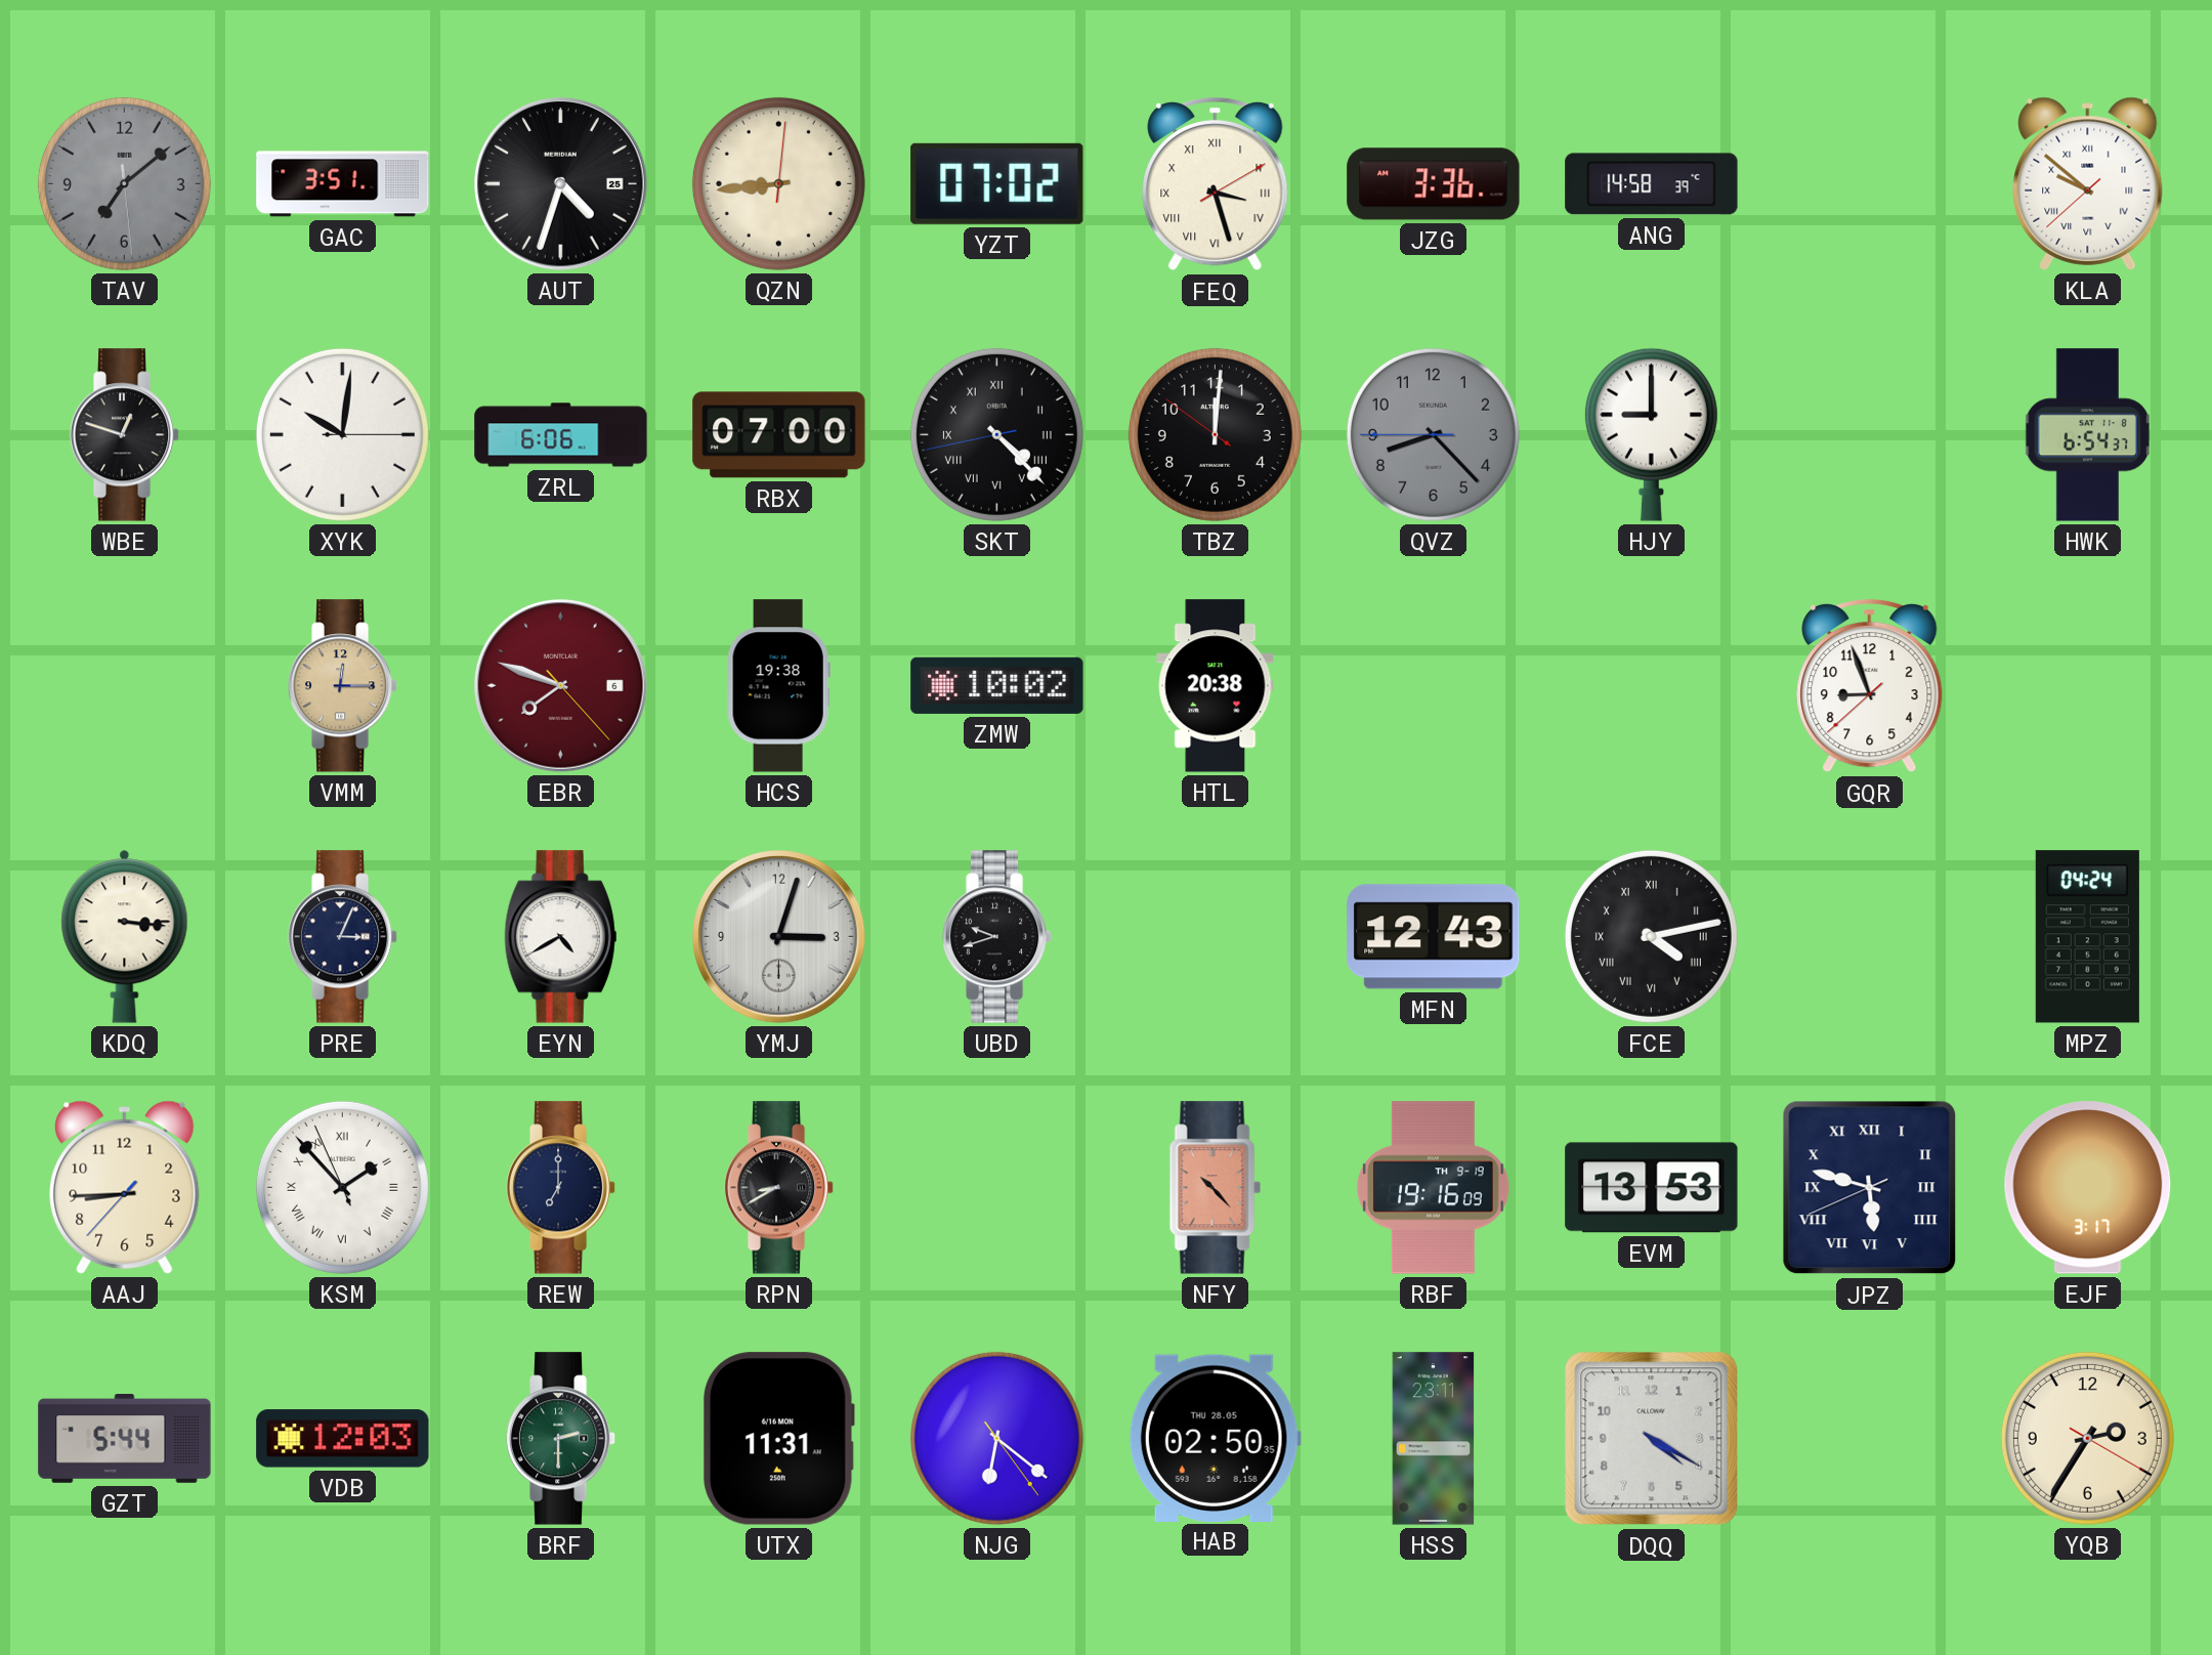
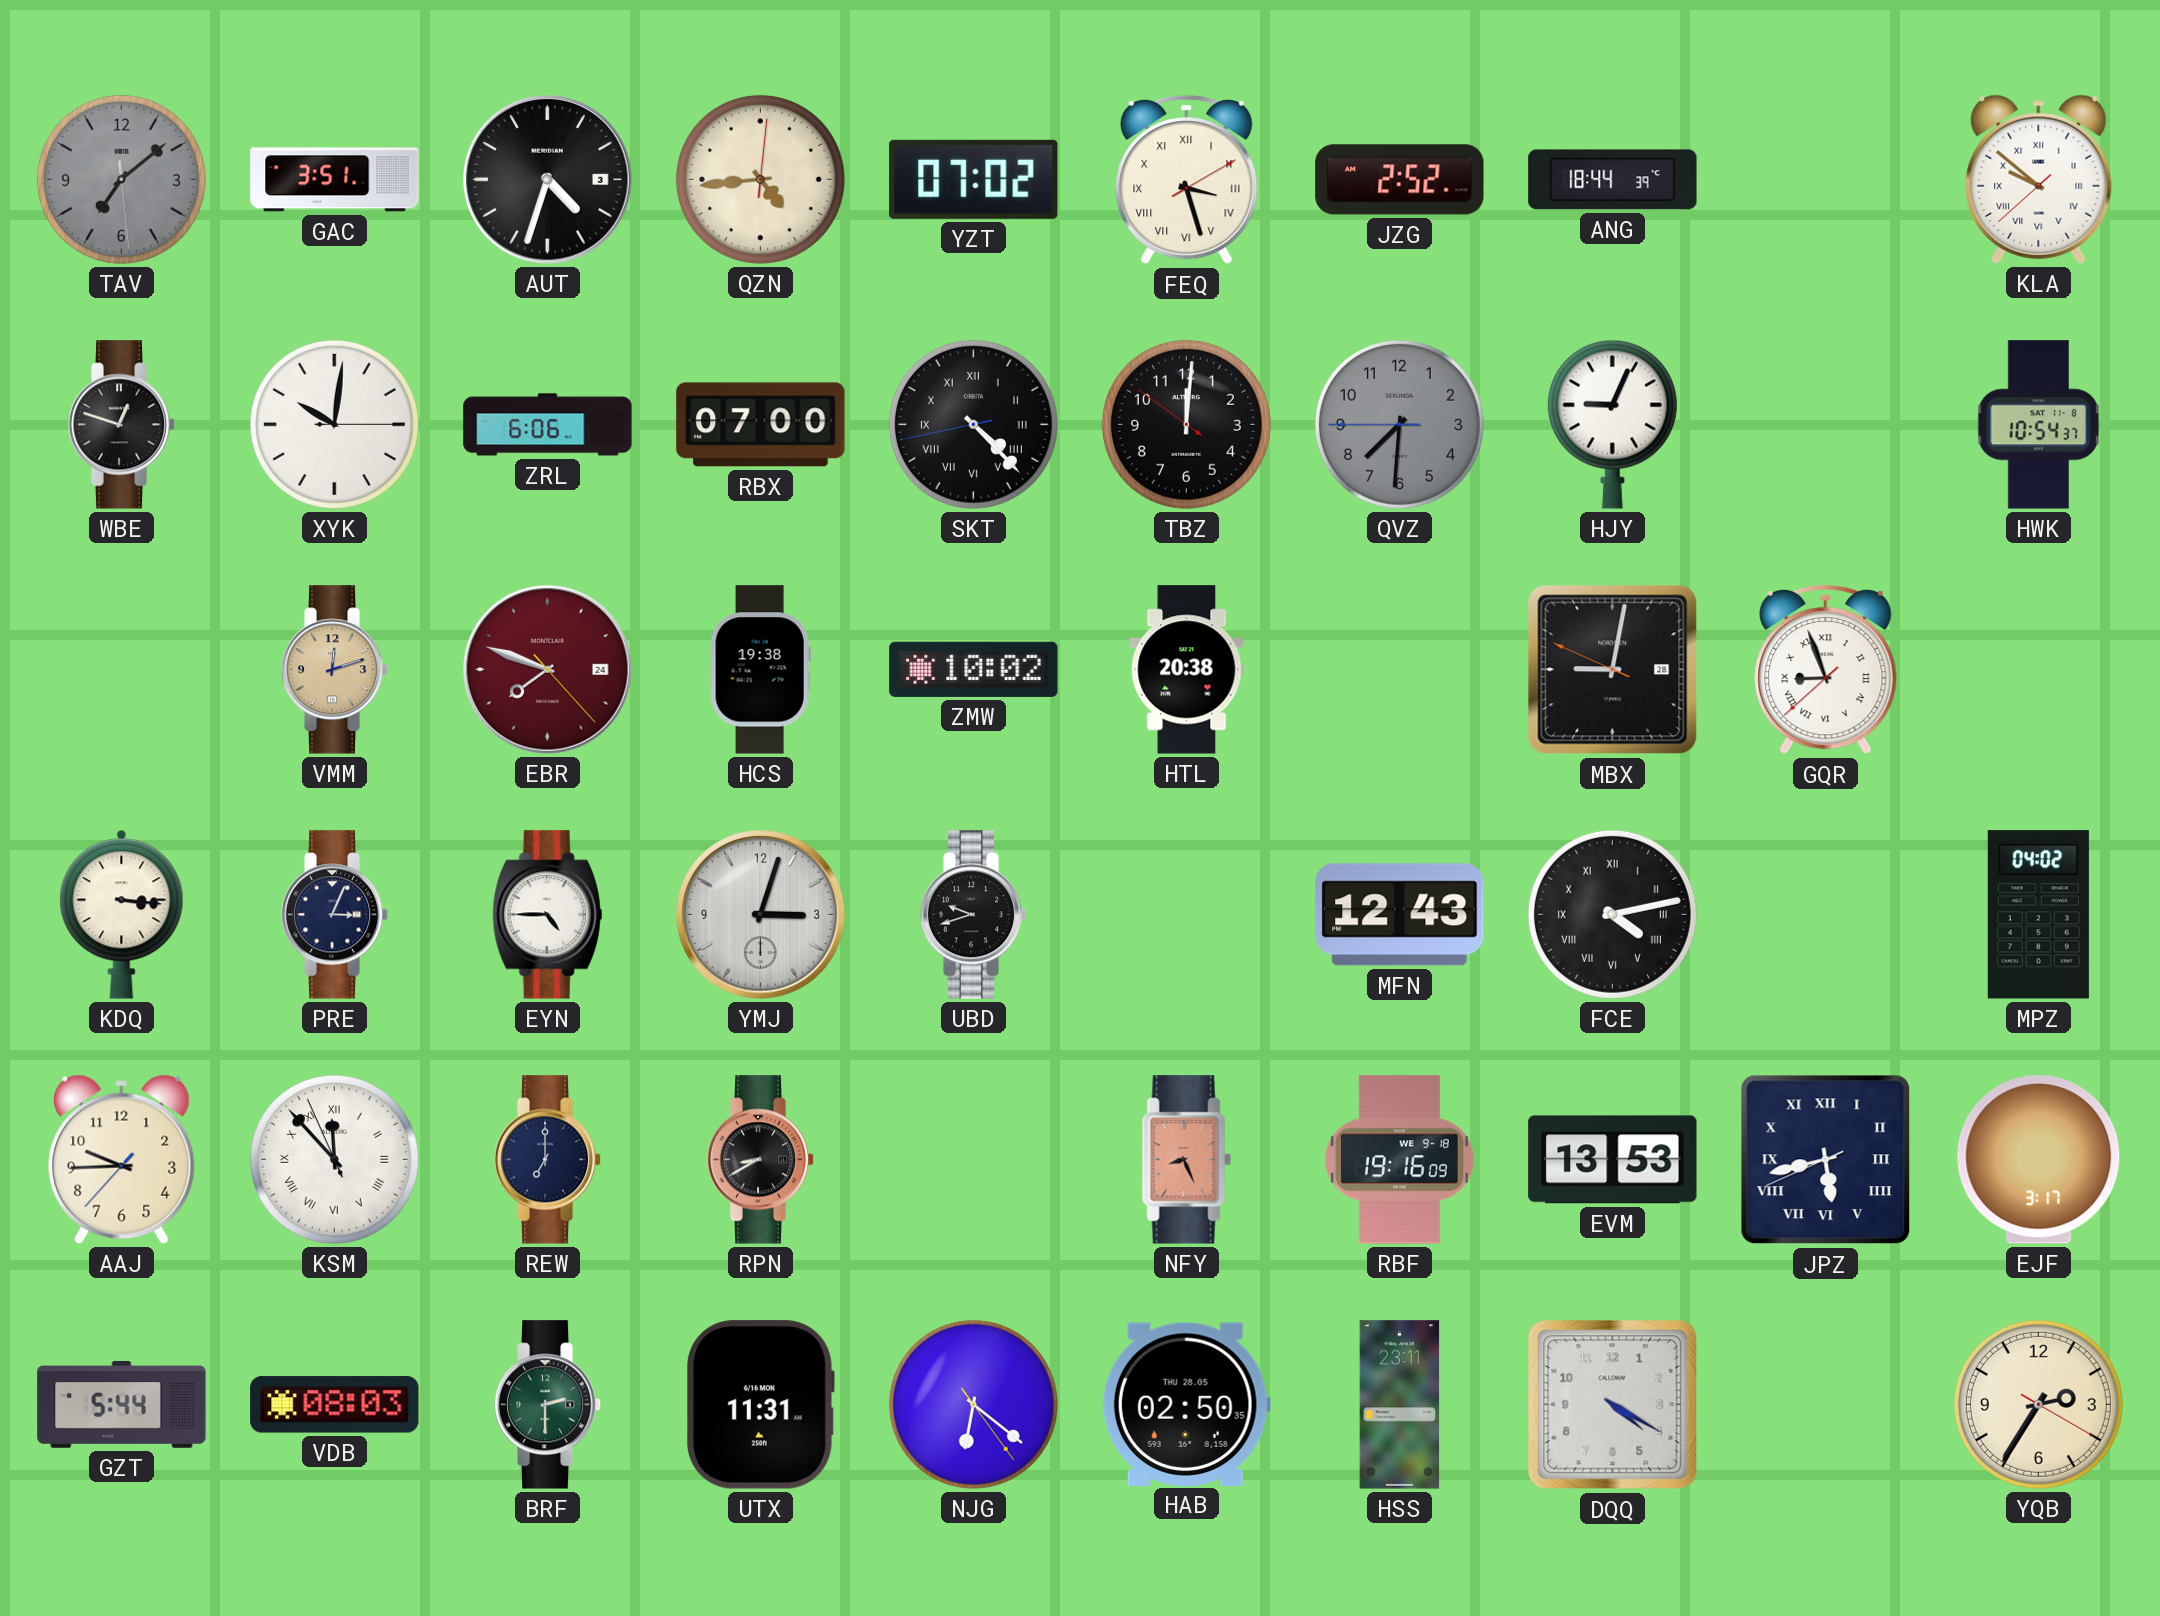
AUT date: 25 -> 3
QZN: 8:44 -> 4:44
JZG: 3:36 -> 2:52
ANG: 14:58 -> 18:44
QVZ: 8:22 -> 7:30
HJY: 9:00 -> 9:04
HWK: 6:54 -> 10:54
VMM: 12:15 -> 12:12
EBR date: 6 -> 24
MBX: none -> 9:01
GQR numerals: Arabic -> Roman
EYN: 4:40 -> 4:45
MPZ: 04:24 -> 04:02
AAJ: 8:44 -> 9:44
KSM: 1:52 -> 11:52
NFY: 10:23 -> 8:26
RBF date: TH 9-19 -> WE 9-18
JPZ: 5:47 -> 5:42
VDB: 12:03 -> 08:03
